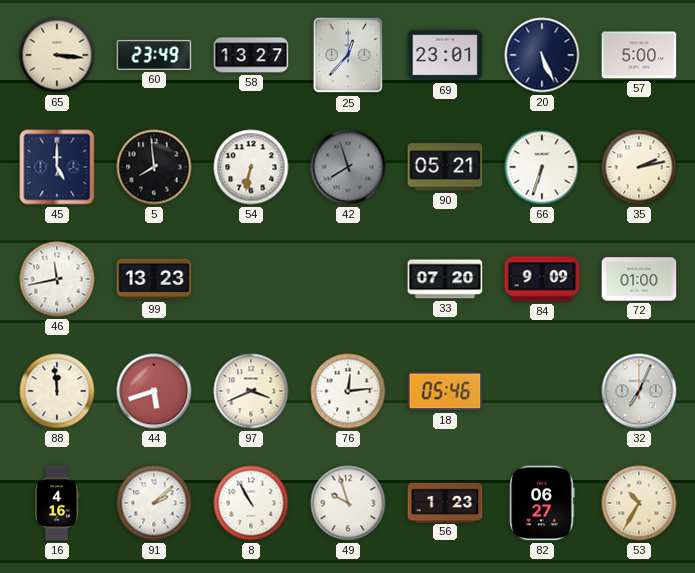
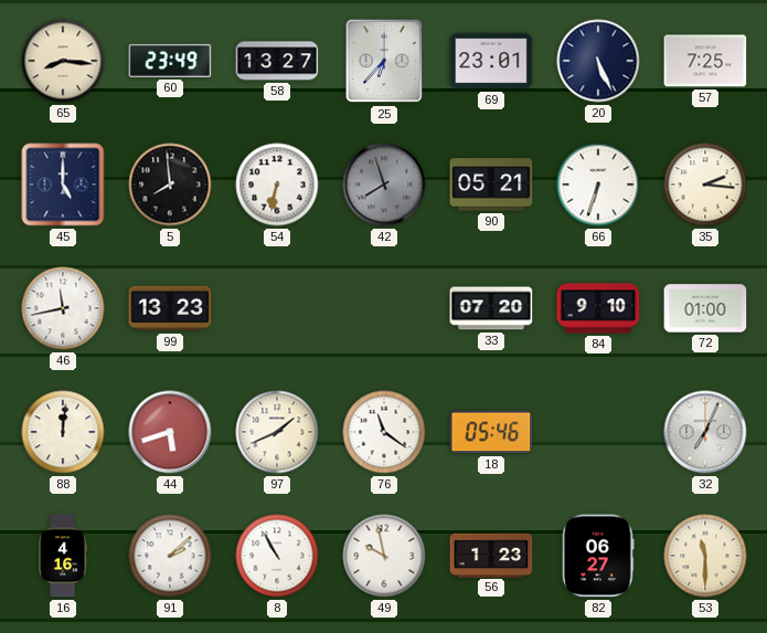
65: 3:16 -> 8:16
25: 12:37 -> 6:37
57: 5:00 -> 7:25
35: 2:13 -> 2:16
84: 9:09 -> 9:10
88: 11:59 -> 12:01
97: 3:41 -> 1:41
76: 12:14 -> 11:21
49: 9:57 -> 9:58
53: 10:35 -> 11:30
